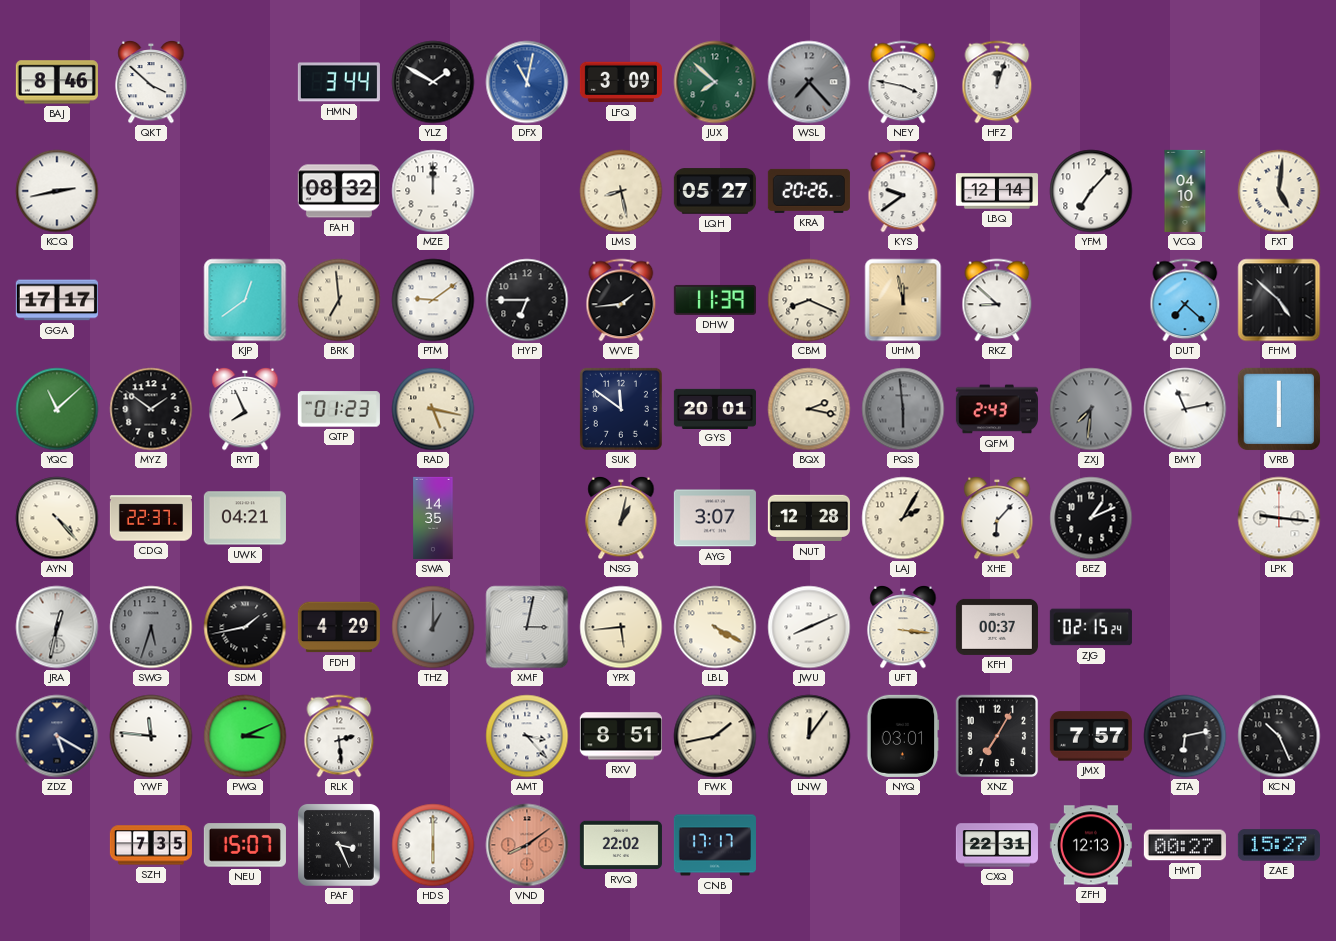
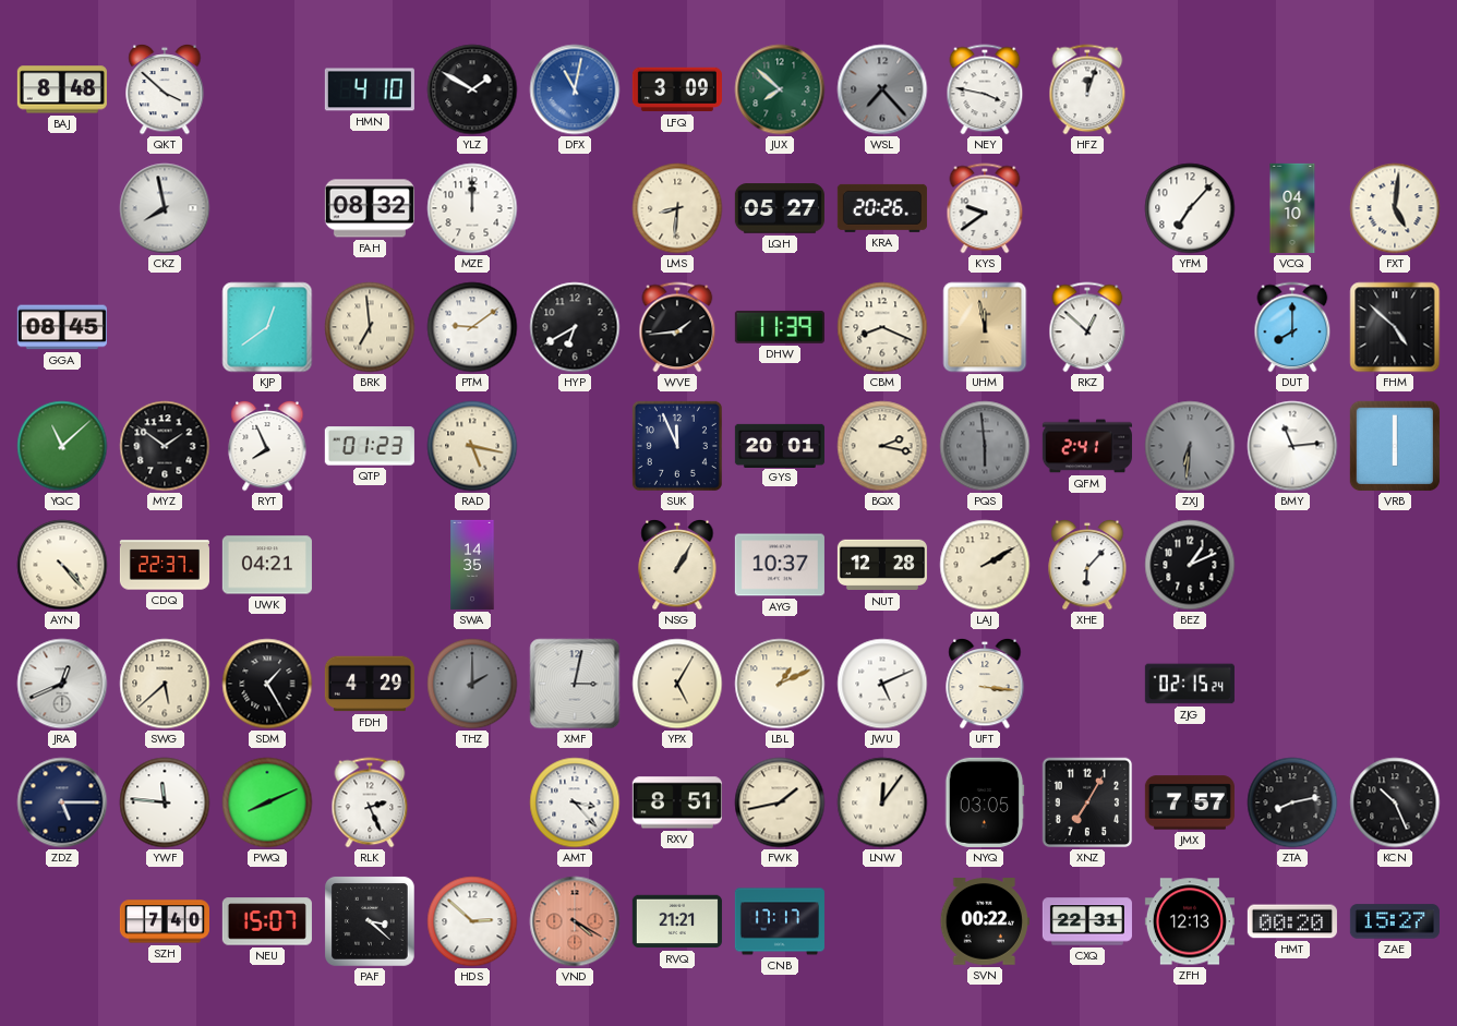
BAJ: 8:46 -> 8:48
HMN: 3:44 -> 4:10
KCQ: 2:43 -> none
CKZ: none -> 7:58
LMS: 8:28 -> 8:31
LBQ: 12:14 -> none
GGA: 17:17 -> 08:45
HYP: 6:45 -> 6:40
RKZ: 8:52 -> 12:52
DUT: 7:22 -> 8:00
SUK: 11:51 -> 11:56
QFM: 2:43 -> 2:41
ZXJ: 7:31 -> 6:31
BMY: 11:13 -> 11:14
NSG: 1:02 -> 1:05
AYG: 3:07 -> 10:37
LAJ: 2:05 -> 2:10
LPK: 9:16 -> none
JRA: 12:32 -> 12:41
SWG: 5:33 -> 5:38
SWG dial: grey -> cream
SDM: 1:43 -> 1:25
THZ: 1:00 -> 2:00
YPX: 5:44 -> 5:05
LBL: 4:20 -> 1:11
JWU: 8:11 -> 5:11
KFH: 00:37 -> none
ZDZ: 5:20 -> 5:15
PWQ: 3:11 -> 8:11
RLK: 2:29 -> 2:26
NYQ: 03:01 -> 03:05
ZTA: 6:13 -> 8:13
SZH: 7:35 -> 7:40
PAF: 3:26 -> 3:22
HDS: 6:00 -> 2:52
VND: 8:09 -> 4:20
RVQ: 22:02 -> 21:21
SVN: none -> 00:22
HMT: 00:27 -> 00:20
